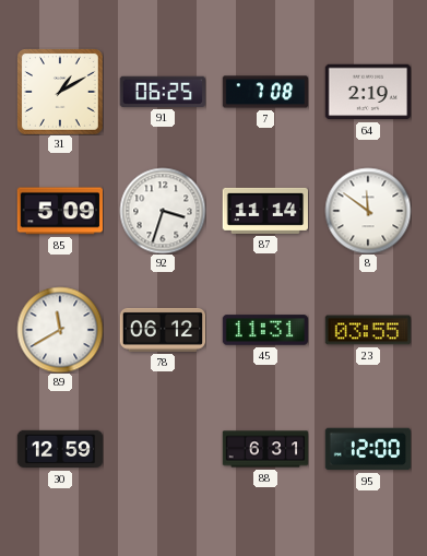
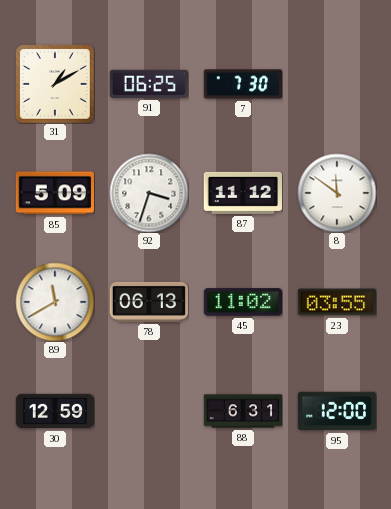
7: 7:08 -> 7:30
64: 2:19 -> none
87: 11:14 -> 11:12
78: 06:12 -> 06:13
45: 11:31 -> 11:02
